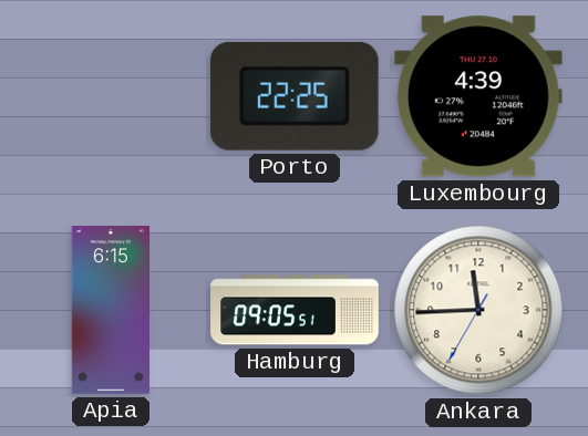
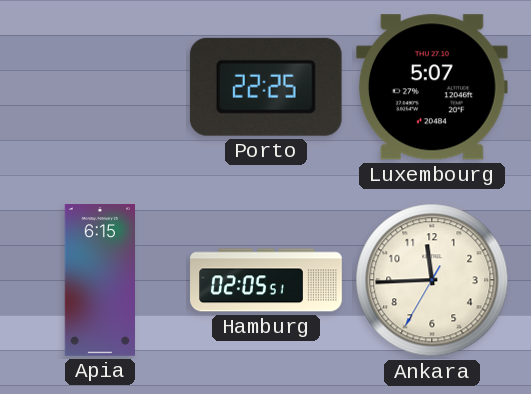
Luxembourg: 4:39 -> 5:07
Hamburg: 09:05 -> 02:05
